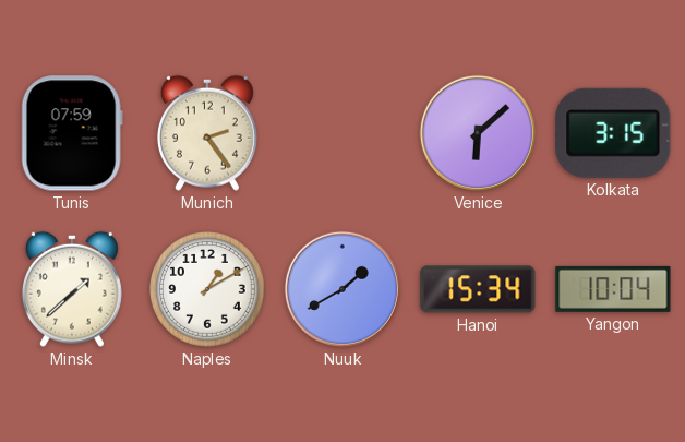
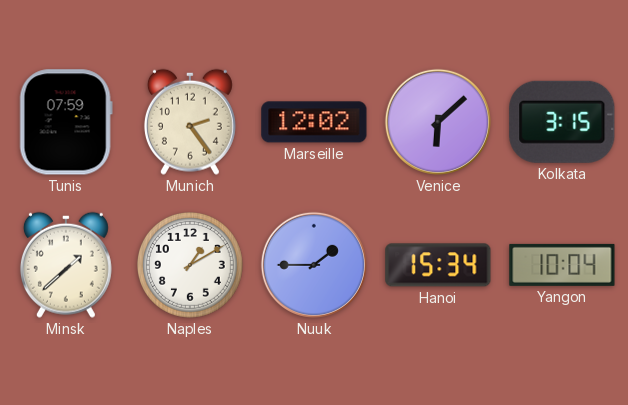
Marseille: none -> 12:02
Nuuk: 1:40 -> 1:45
